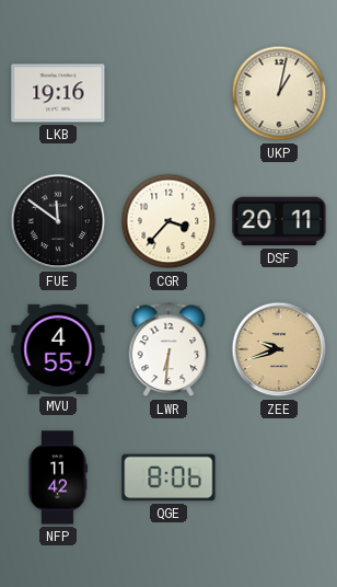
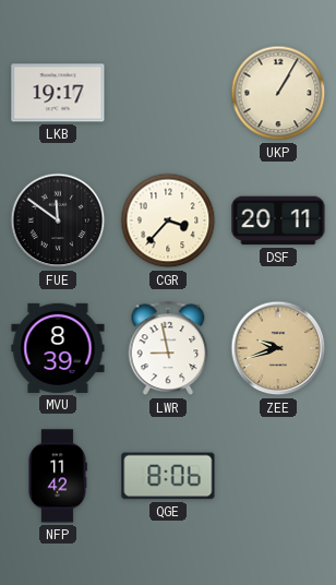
LKB: 19:16 -> 19:17
UKP: 1:02 -> 1:05
MVU: 4:55 -> 8:39
LWR: 6:31 -> 8:58
